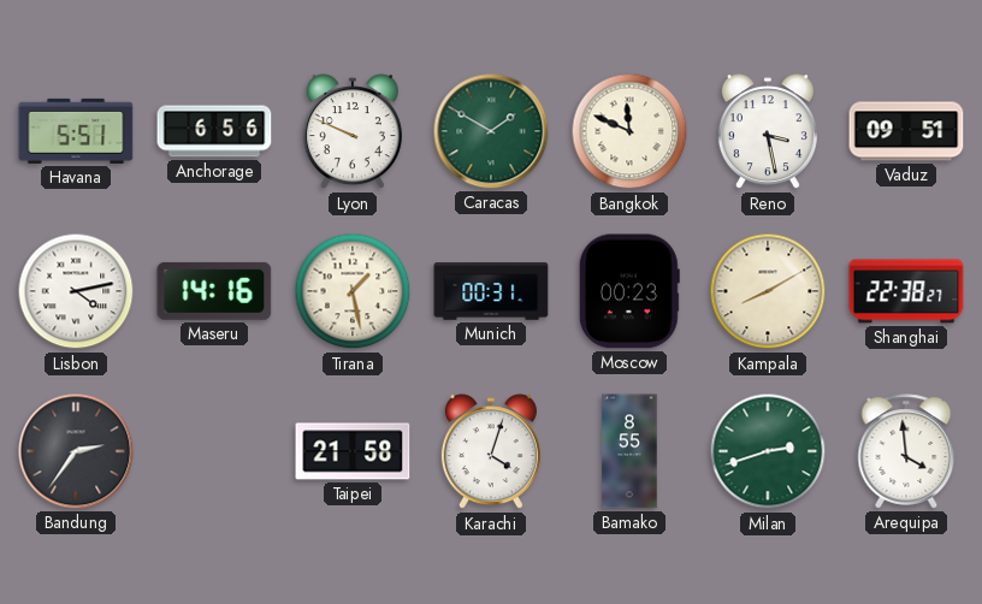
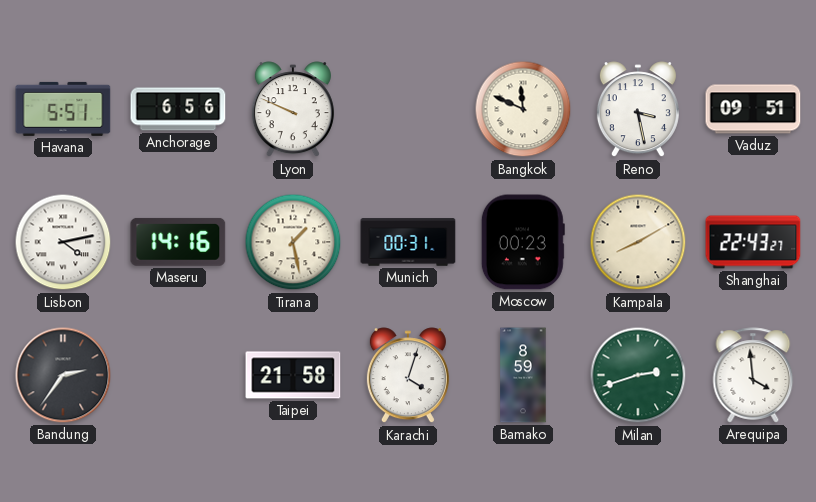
Caracas: 1:50 -> none
Shanghai: 22:38 -> 22:43
Bamako: 8:55 -> 8:59
